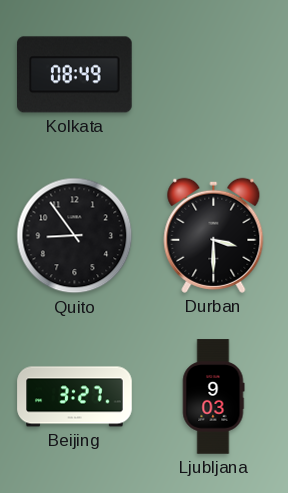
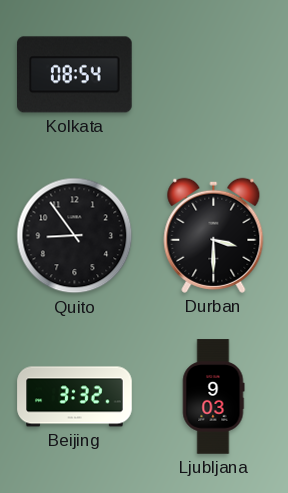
Kolkata: 08:49 -> 08:54
Beijing: 3:27 -> 3:32
